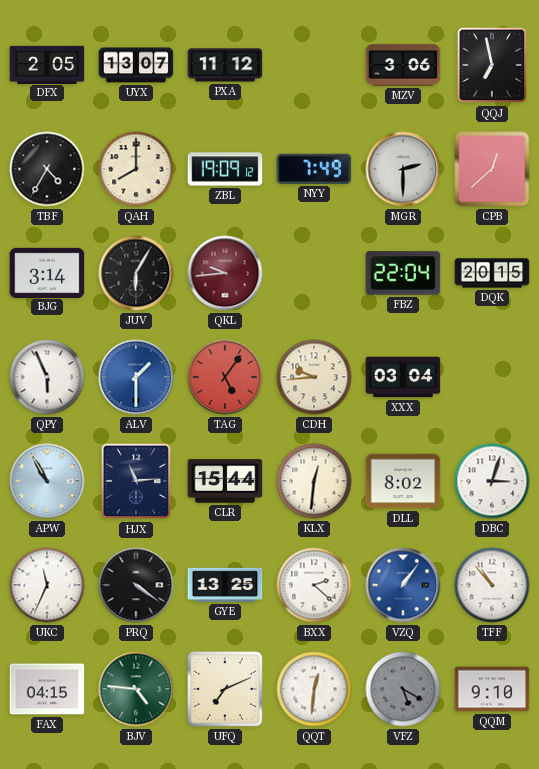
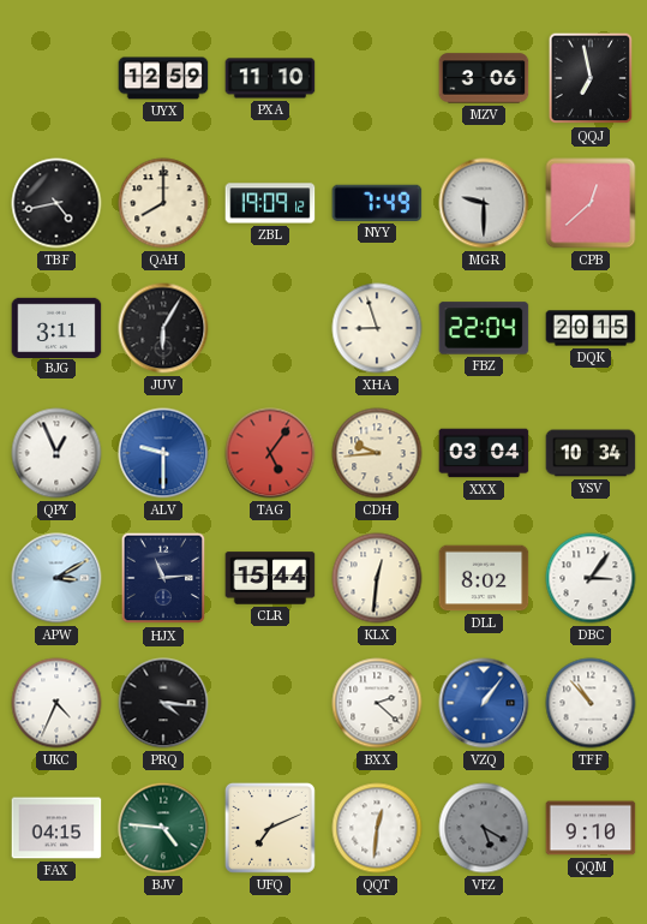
DFX: 2:05 -> none
UYX: 13:07 -> 12:59
PXA: 11:12 -> 11:10
TBF: 4:35 -> 4:43
MGR: 2:30 -> 9:30
BJG: 3:14 -> 3:11
QKL: 9:44 -> none
XHA: none -> 8:57
QPY: 5:56 -> 12:56
ALV: 1:30 -> 9:30
YSV: none -> 10:34
APW: 10:55 -> 3:10
DBC: 3:03 -> 3:06
UKC: 11:34 -> 4:34
PRQ: 4:21 -> 4:16
GYE: 13:25 -> none
